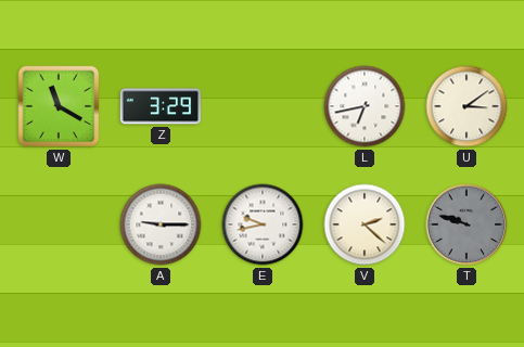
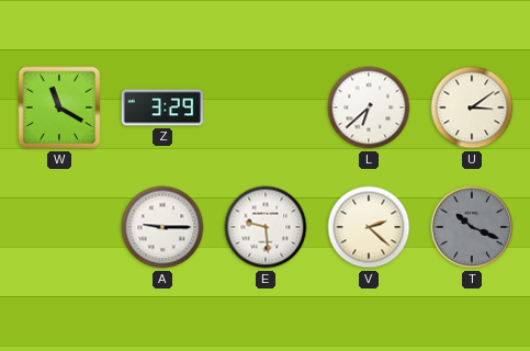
L: 6:43 -> 6:38
E: 9:43 -> 9:29
T: 9:48 -> 10:19
